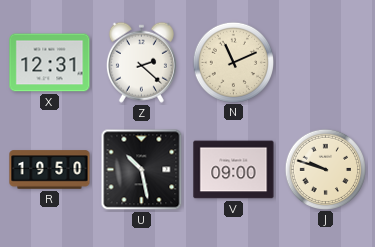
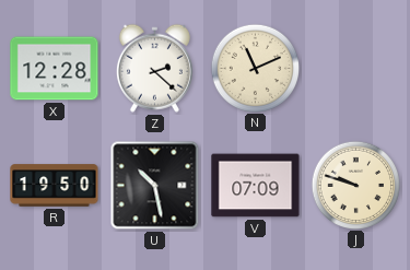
X: 12:31 -> 12:28
V: 09:00 -> 07:09
